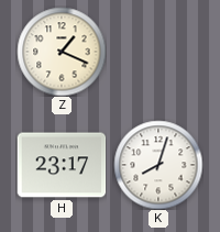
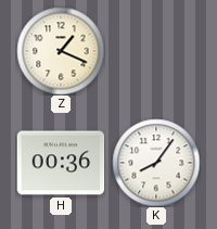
H: 23:17 -> 00:36
K: 8:03 -> 8:06
